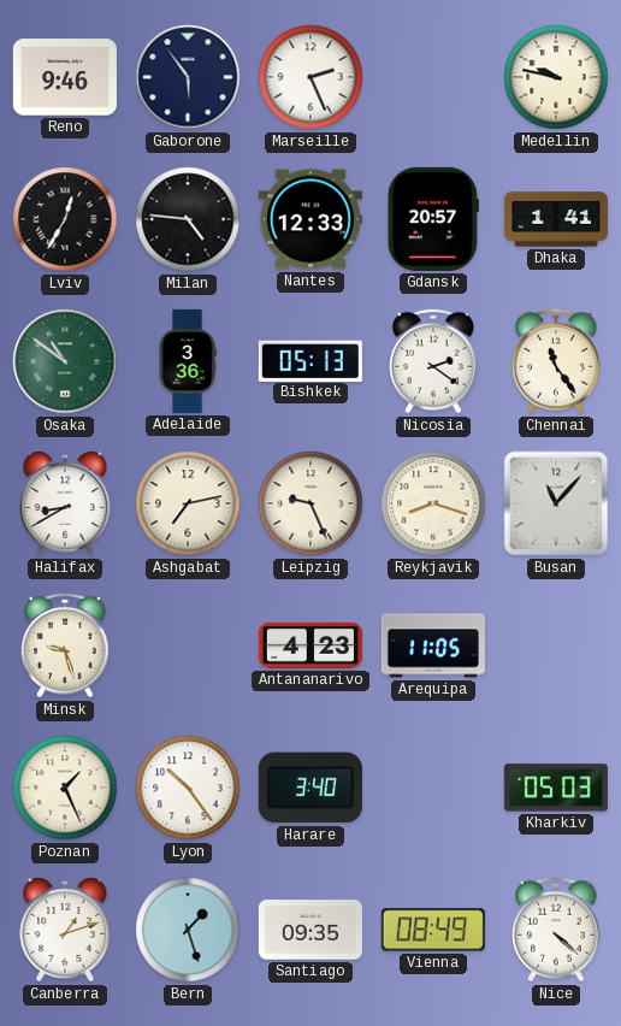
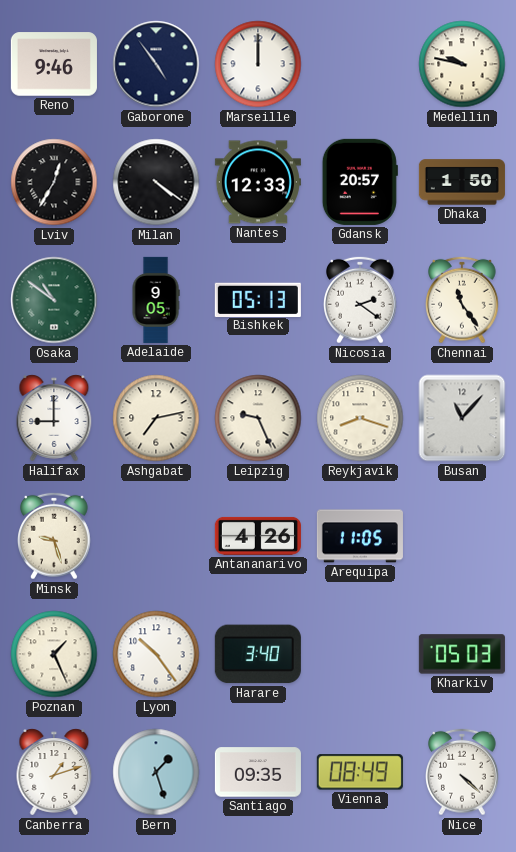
Gaborone: 5:54 -> 4:54
Marseille: 2:26 -> 12:00
Milan: 4:46 -> 4:21
Dhaka: 1:41 -> 1:50
Adelaide: 3:36 -> 9:05
Halifax: 8:40 -> 9:00
Antananarivo: 4:23 -> 4:26
